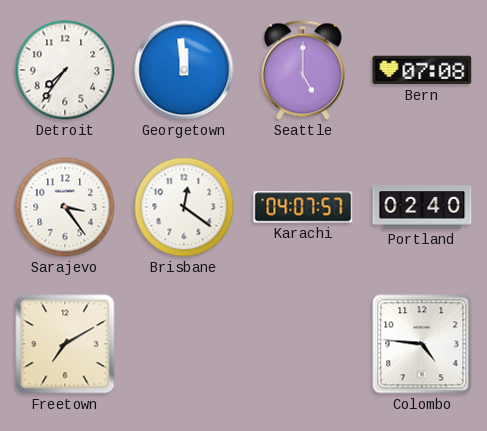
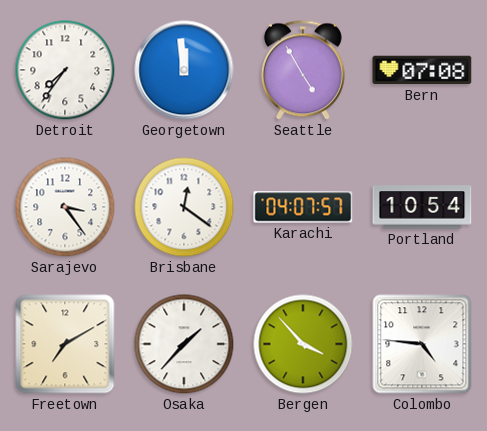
Seattle: 5:00 -> 4:55
Portland: 02:40 -> 10:54
Osaka: none -> 1:37
Bergen: none -> 3:53
